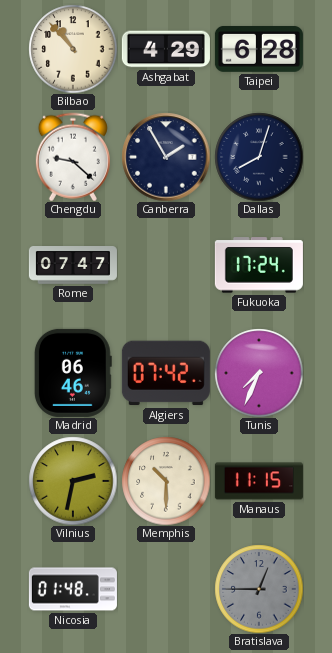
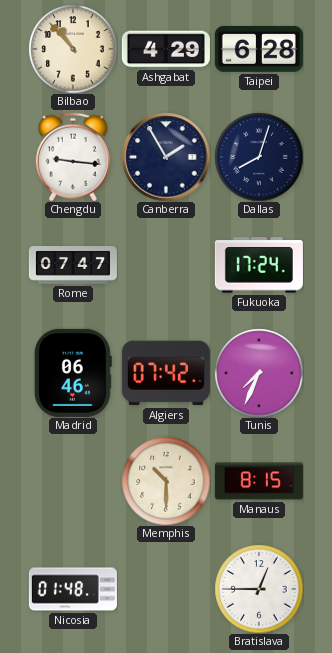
Chengdu: 9:22 -> 9:16
Vilnius: 2:32 -> none
Manaus: 11:15 -> 8:15
Bratislava dial: grey -> white
